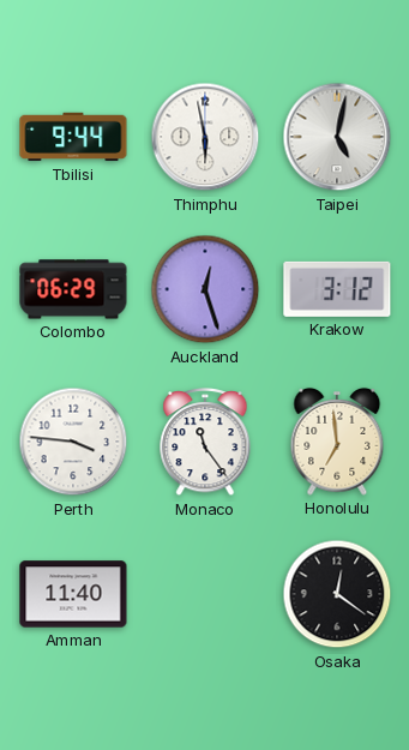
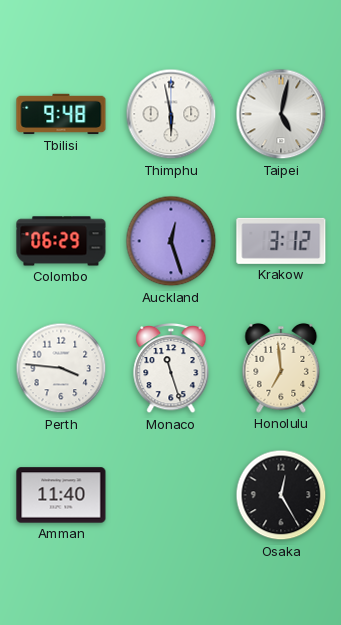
Tbilisi: 9:44 -> 9:48
Monaco: 11:24 -> 11:27
Osaka: 12:21 -> 12:25
